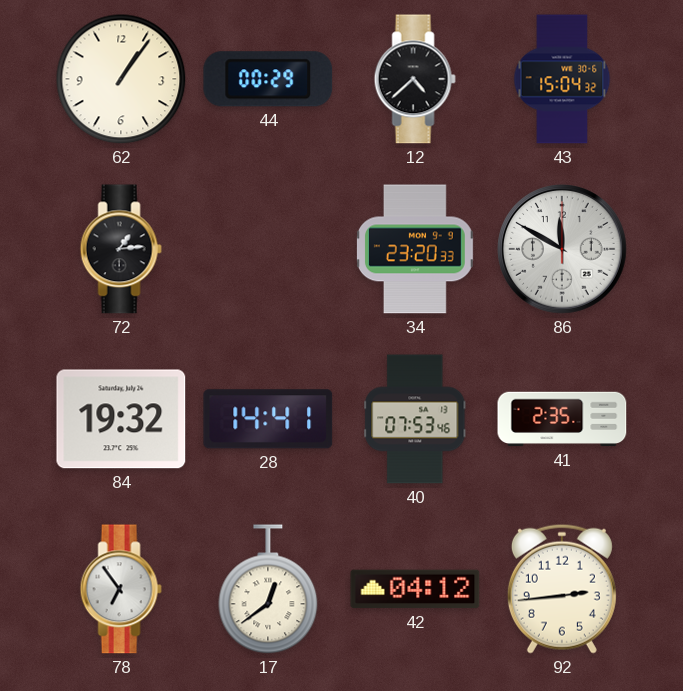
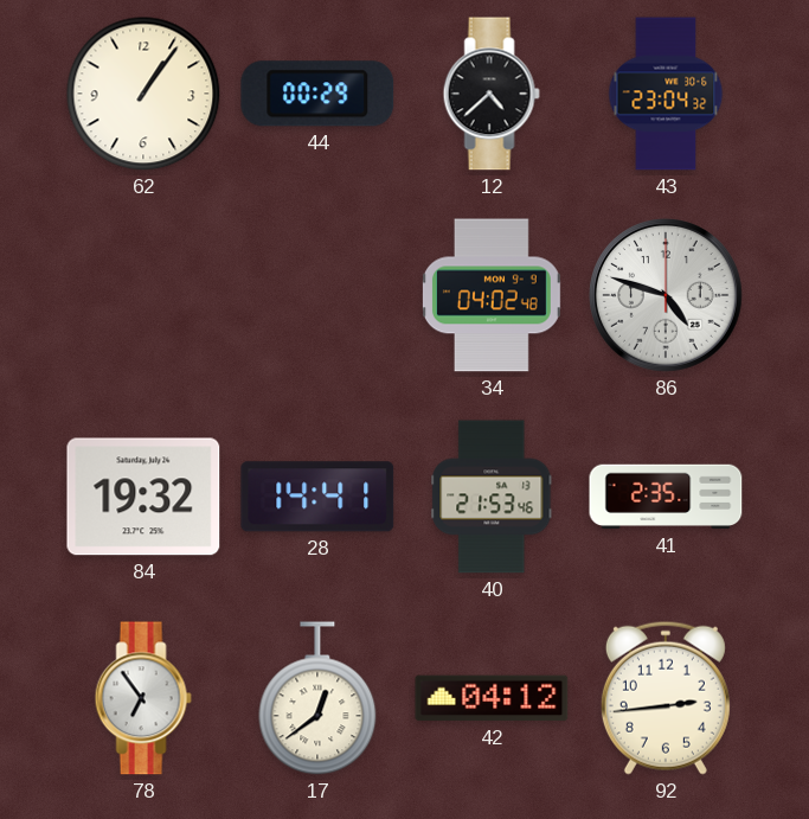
43: 15:04 -> 23:04
72: 1:14 -> none
34: 23:20 -> 04:02
86: 11:50 -> 4:48
40: 07:53 -> 21:53
